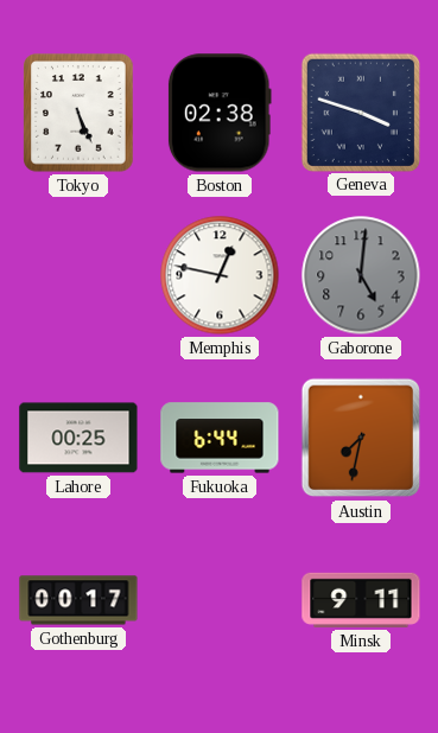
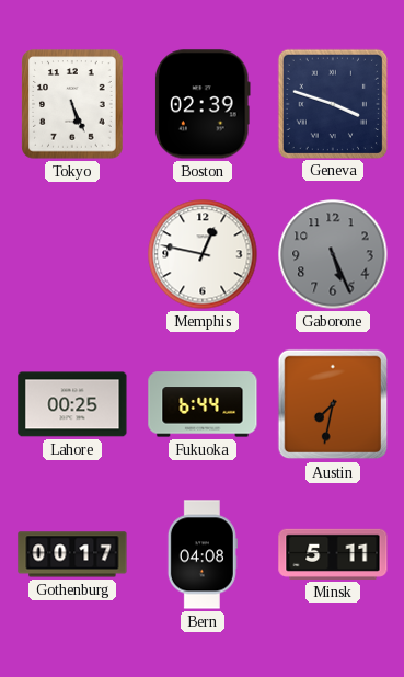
Boston: 02:38 -> 02:39
Gaborone: 5:01 -> 5:26
Bern: none -> 04:08
Minsk: 9:11 -> 5:11
